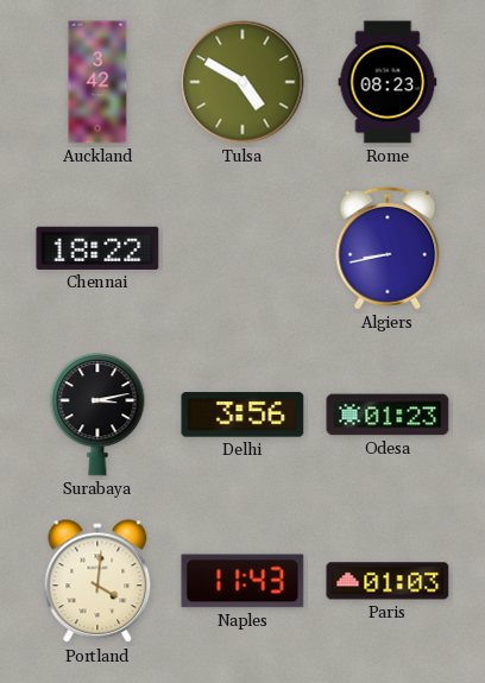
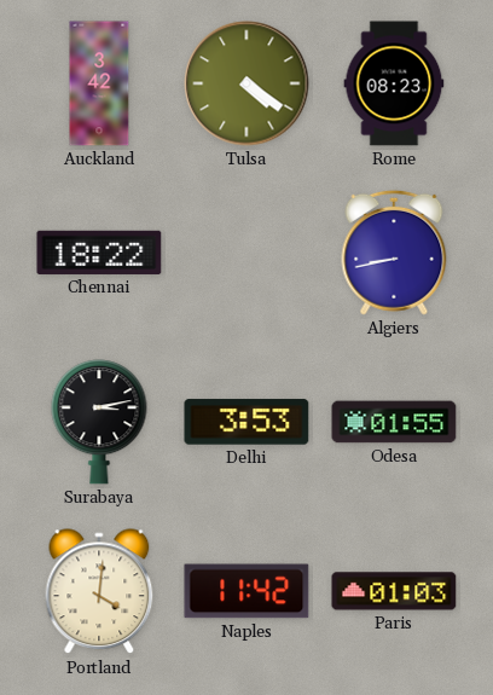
Tulsa: 4:50 -> 4:21
Delhi: 3:56 -> 3:53
Odesa: 01:23 -> 01:55
Naples: 11:43 -> 11:42
